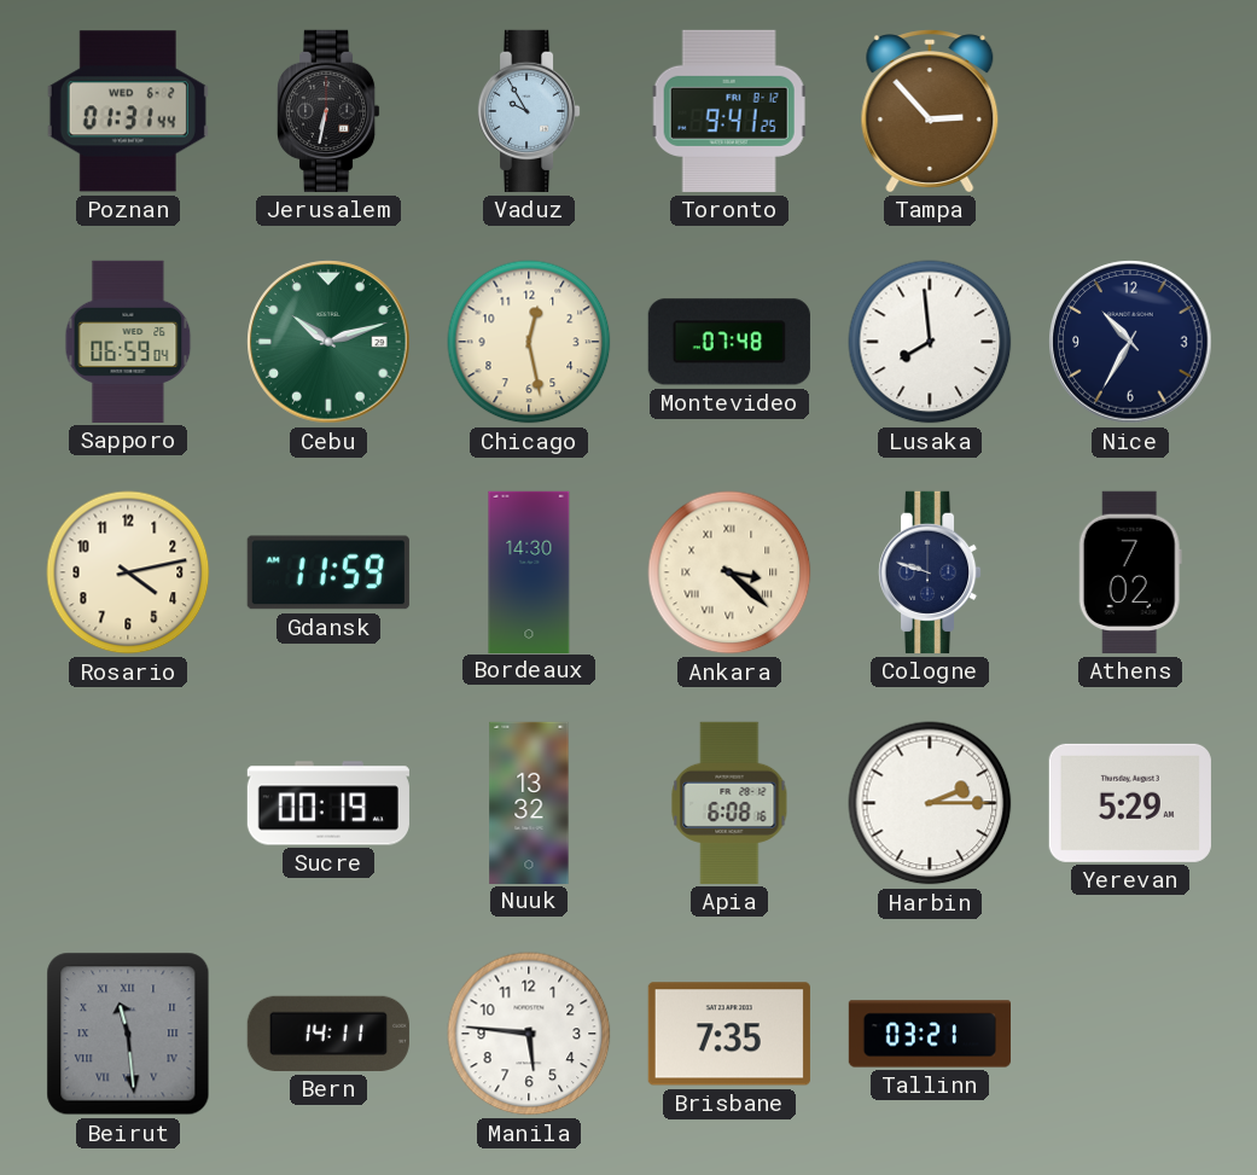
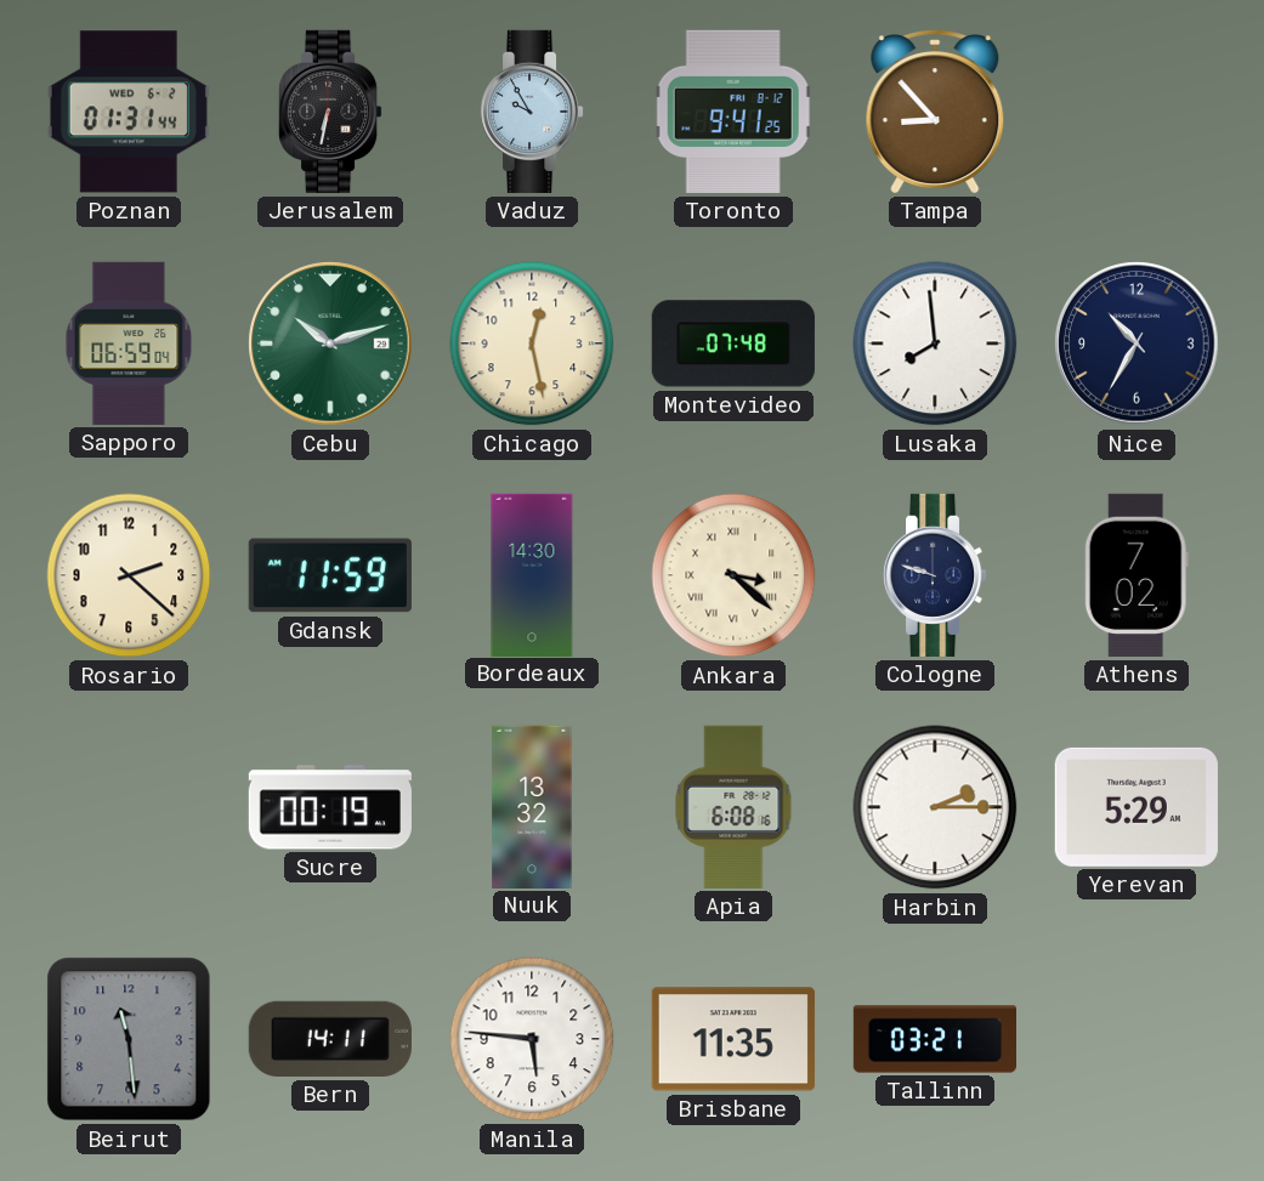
Tampa: 2:53 -> 8:53
Rosario: 4:13 -> 2:22
Beirut numerals: Roman -> Arabic
Brisbane: 7:35 -> 11:35
